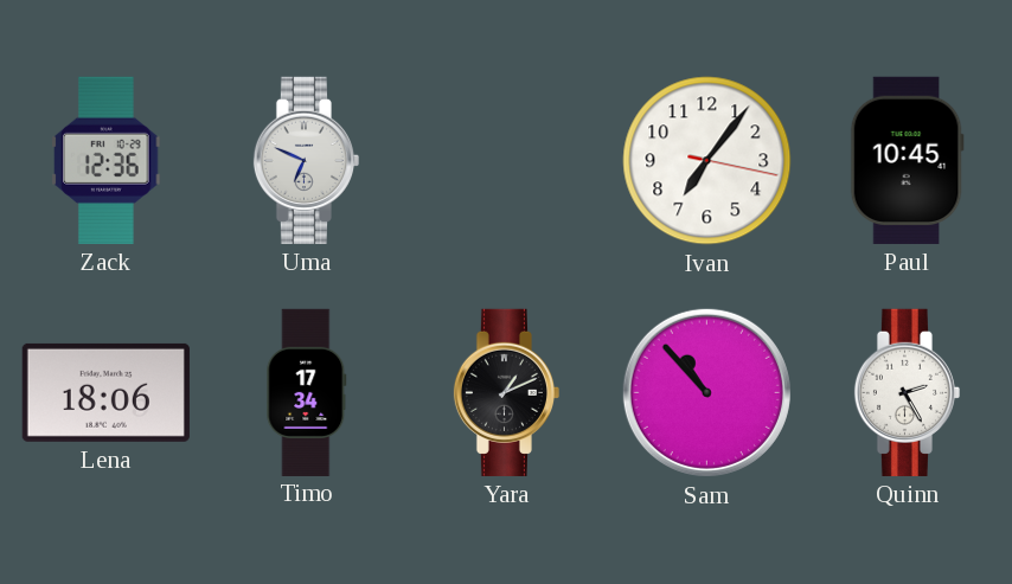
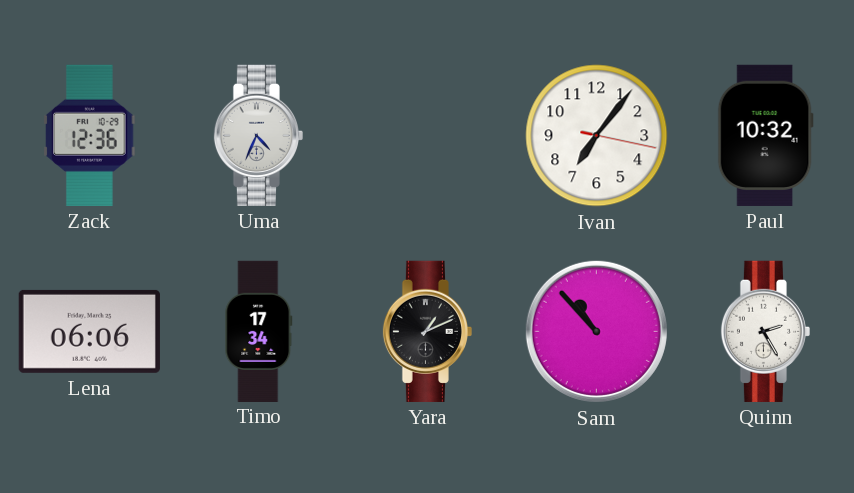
Uma: 6:49 -> 4:34
Paul: 10:45 -> 10:32
Lena: 18:06 -> 06:06
